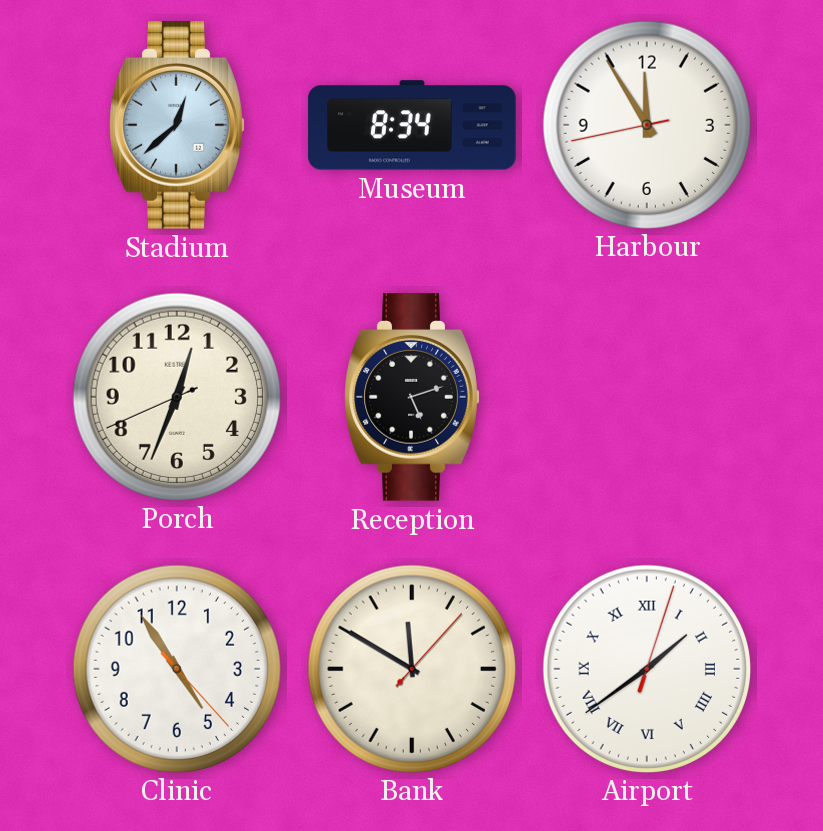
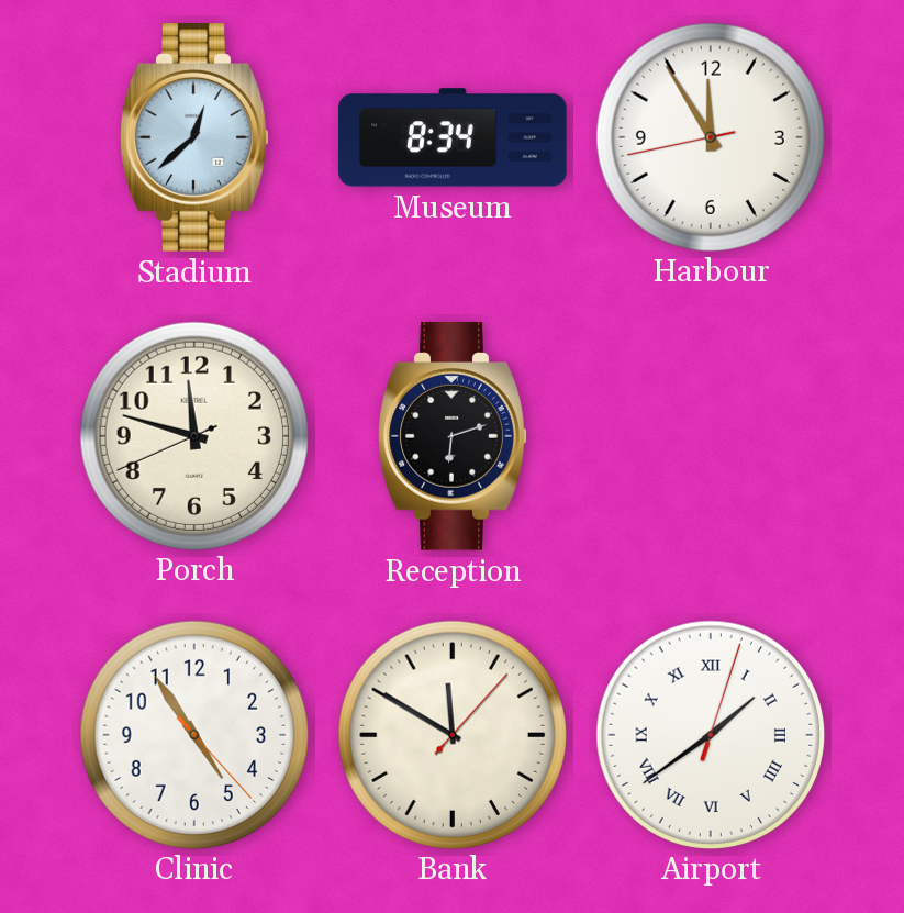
Porch: 12:33 -> 11:47
Reception: 5:12 -> 6:12
